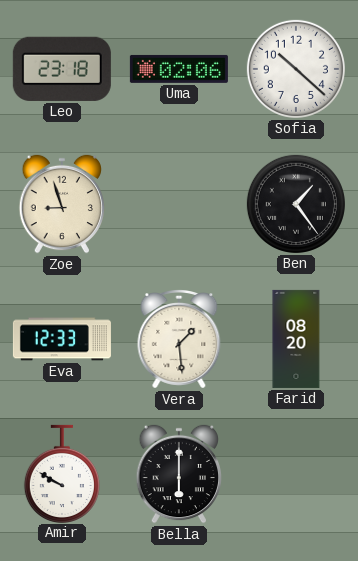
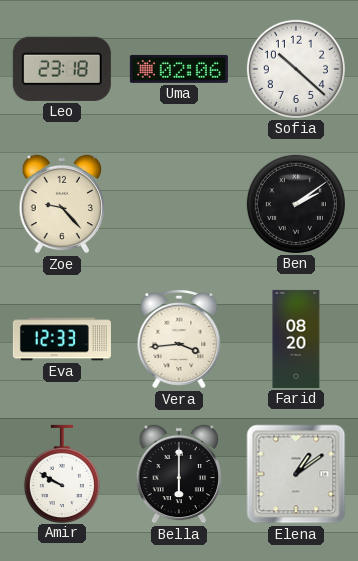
Zoe: 8:57 -> 9:23
Ben: 1:24 -> 2:09
Vera: 1:29 -> 3:44
Elena: none -> 1:09
